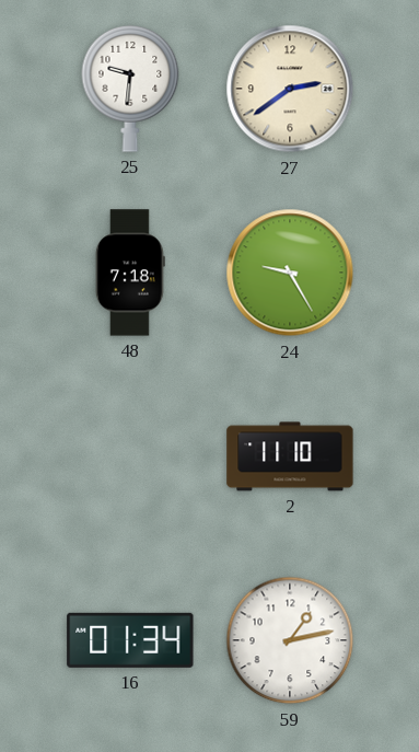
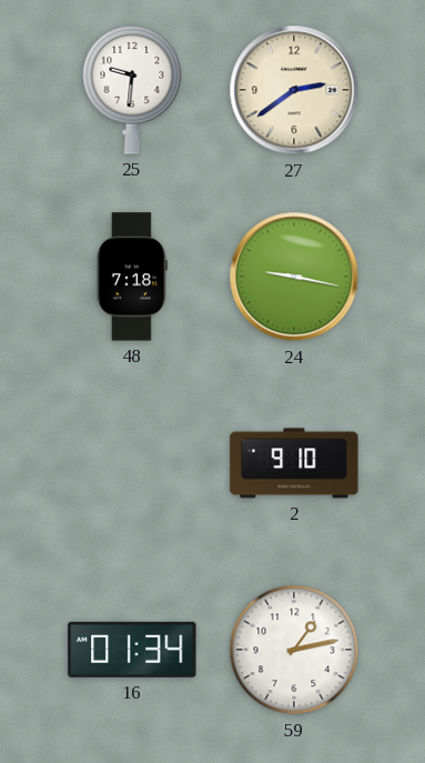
24: 9:25 -> 9:17
2: 11:10 -> 9:10
